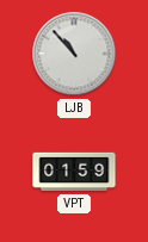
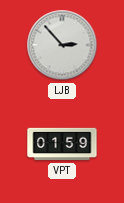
LJB: 10:53 -> 2:53
